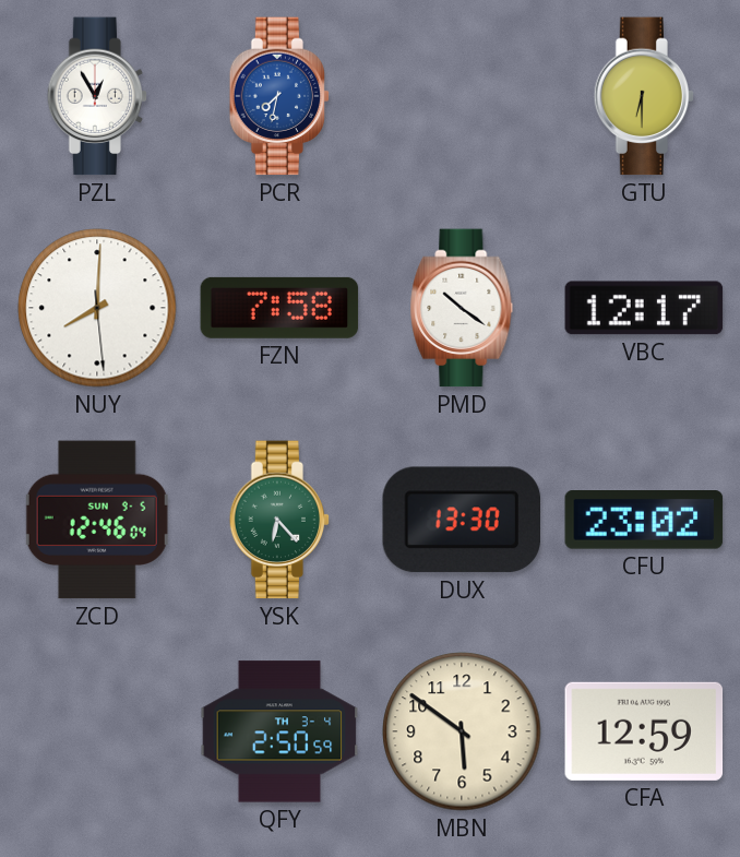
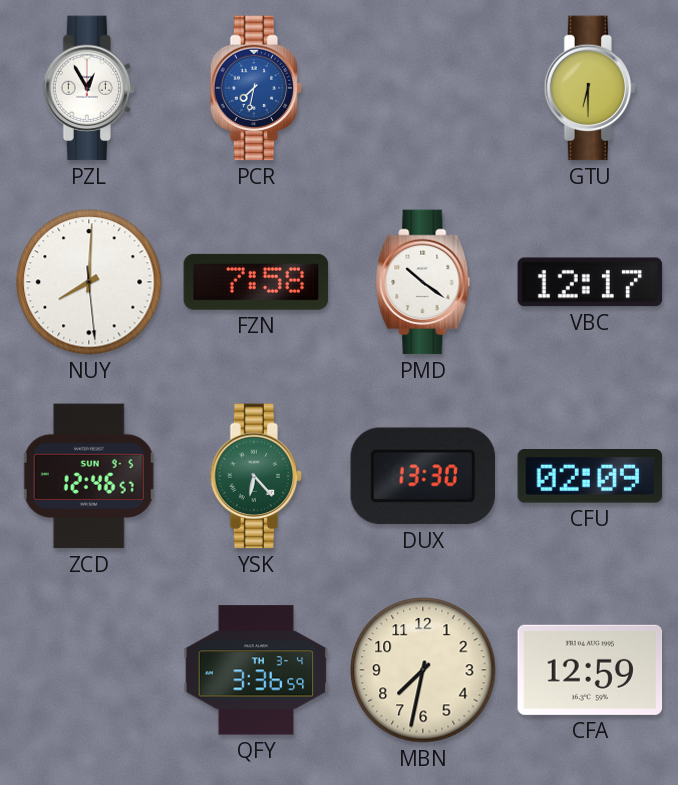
ZCD: 12:46:04 -> 12:46:57
CFU: 23:02 -> 02:09
QFY: 2:50 -> 3:36
MBN: 5:51 -> 7:32
